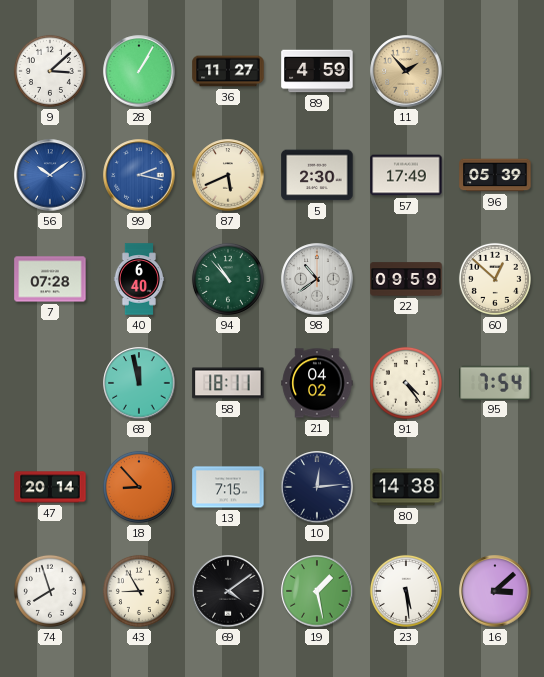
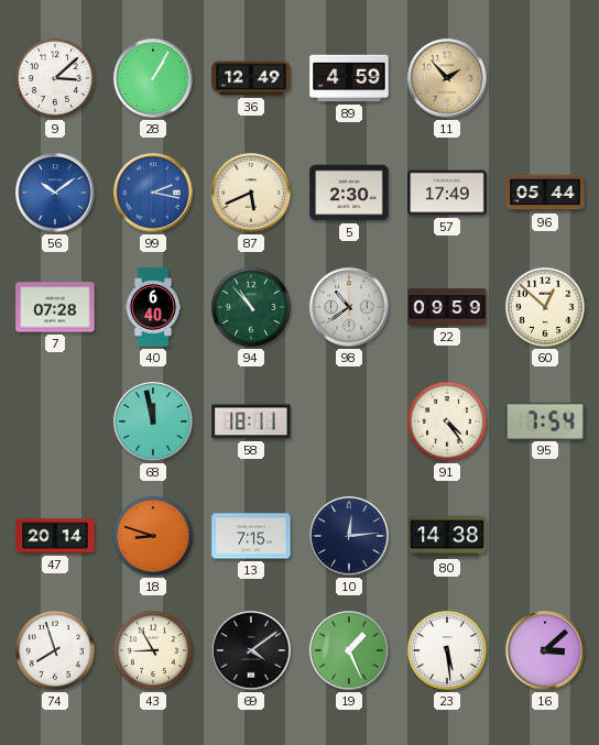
36: 11:27 -> 12:49
96: 05:39 -> 05:44
21: 04:02 -> none
18: 8:53 -> 8:48
19: 1:28 -> 1:26
